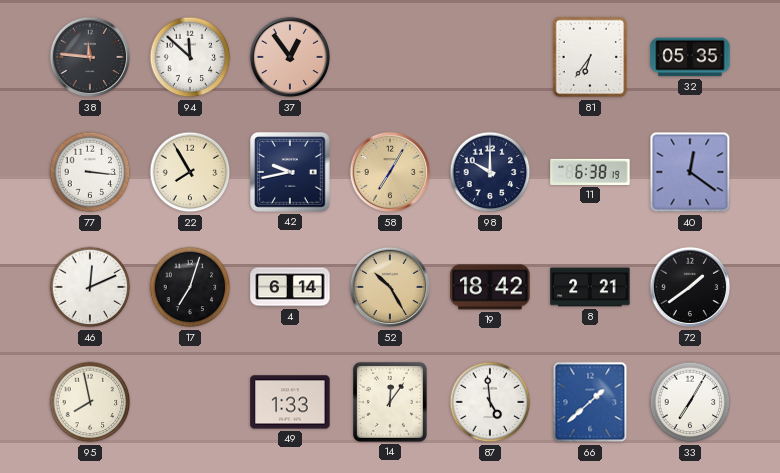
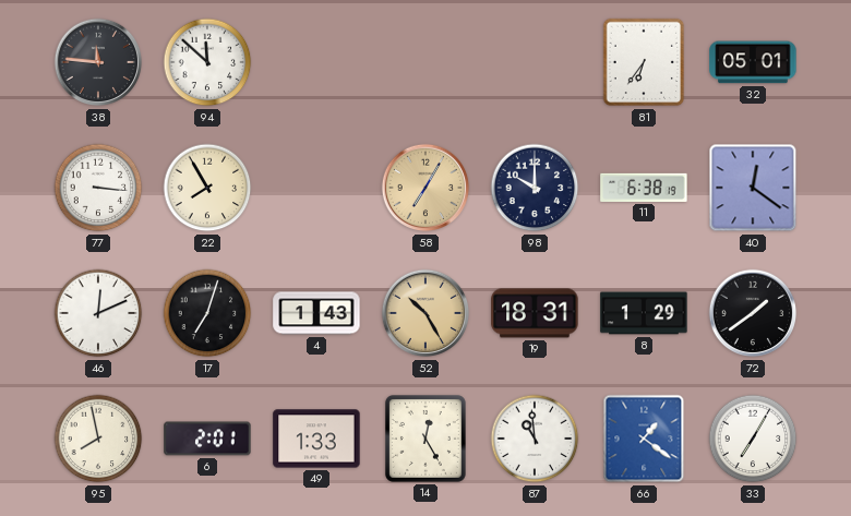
37: 12:54 -> none
32: 05:35 -> 05:01
42: 9:43 -> none
4: 6:14 -> 1:43
19: 18:42 -> 18:31
8: 2:21 -> 1:29
6: none -> 2:01
14: 12:06 -> 12:25
87: 4:59 -> 10:59
66: 1:38 -> 1:21
